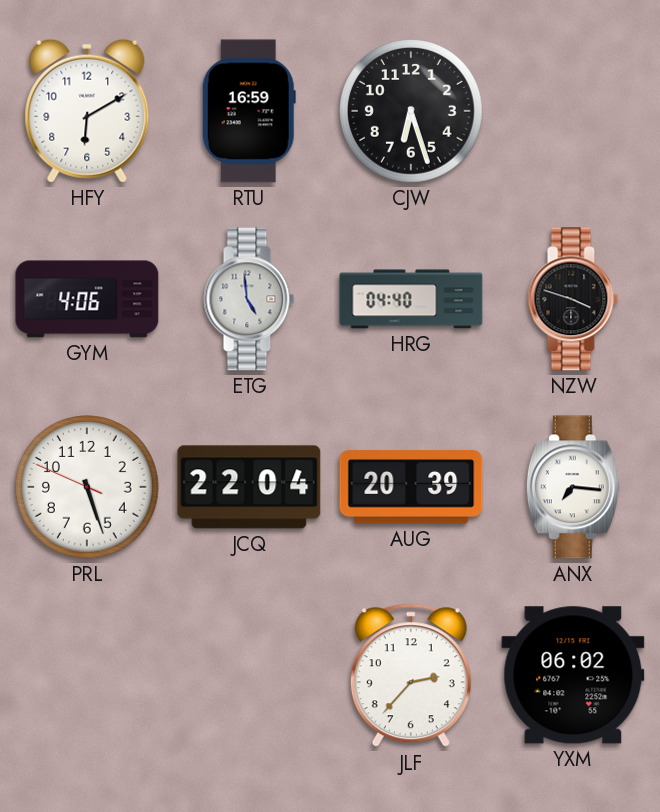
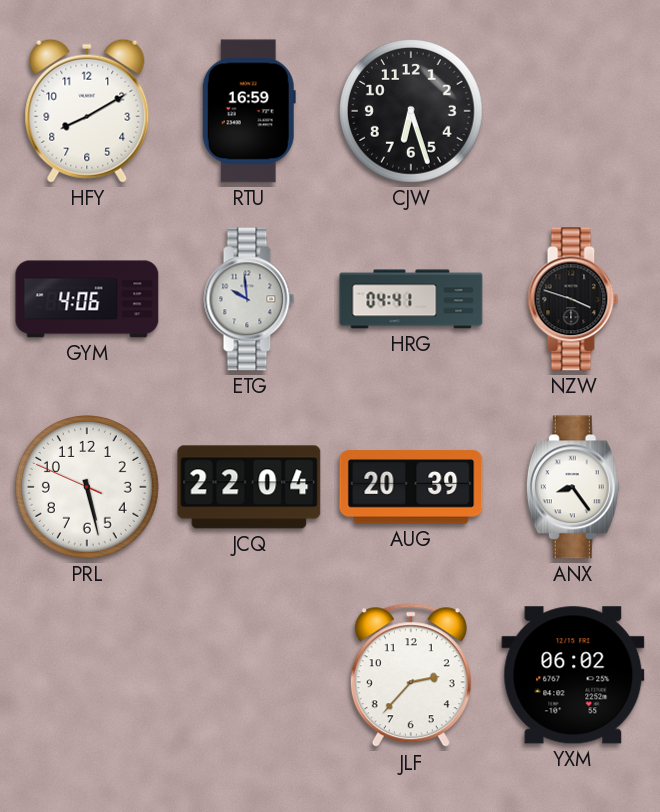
HFY: 6:10 -> 8:10
ETG: 4:59 -> 9:59
HRG: 04:40 -> 04:41
PRL: 5:26 -> 5:27
ANX: 7:16 -> 8:24
